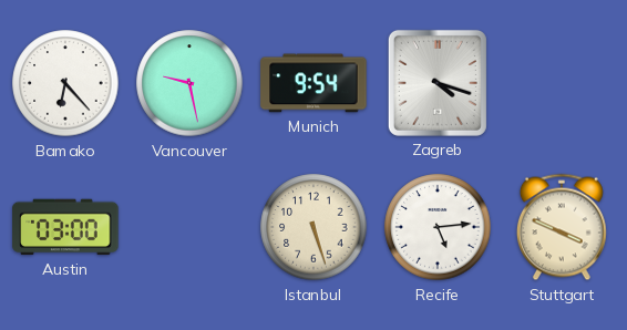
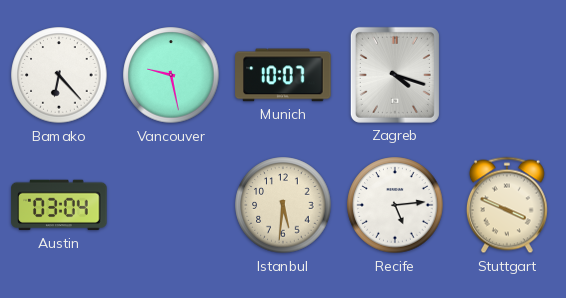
Munich: 9:54 -> 10:07
Austin: 03:00 -> 03:04
Istanbul: 5:27 -> 5:31
